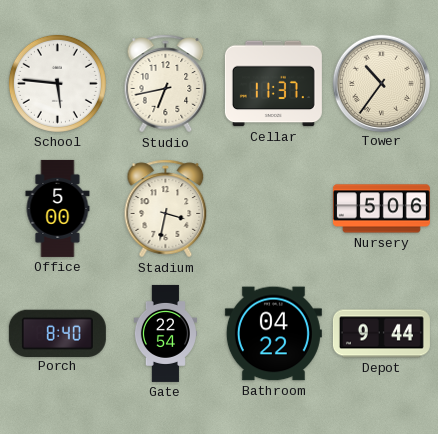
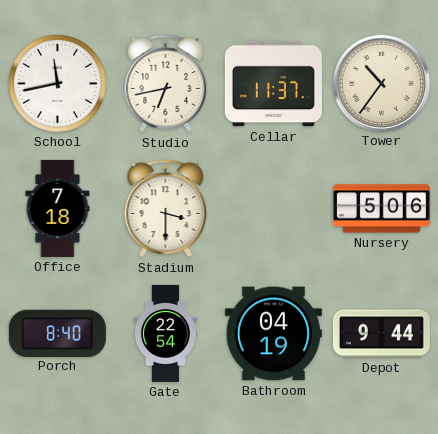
School: 5:46 -> 11:43
Office: 5:00 -> 7:18
Stadium: 3:32 -> 3:30
Bathroom: 04:22 -> 04:19
